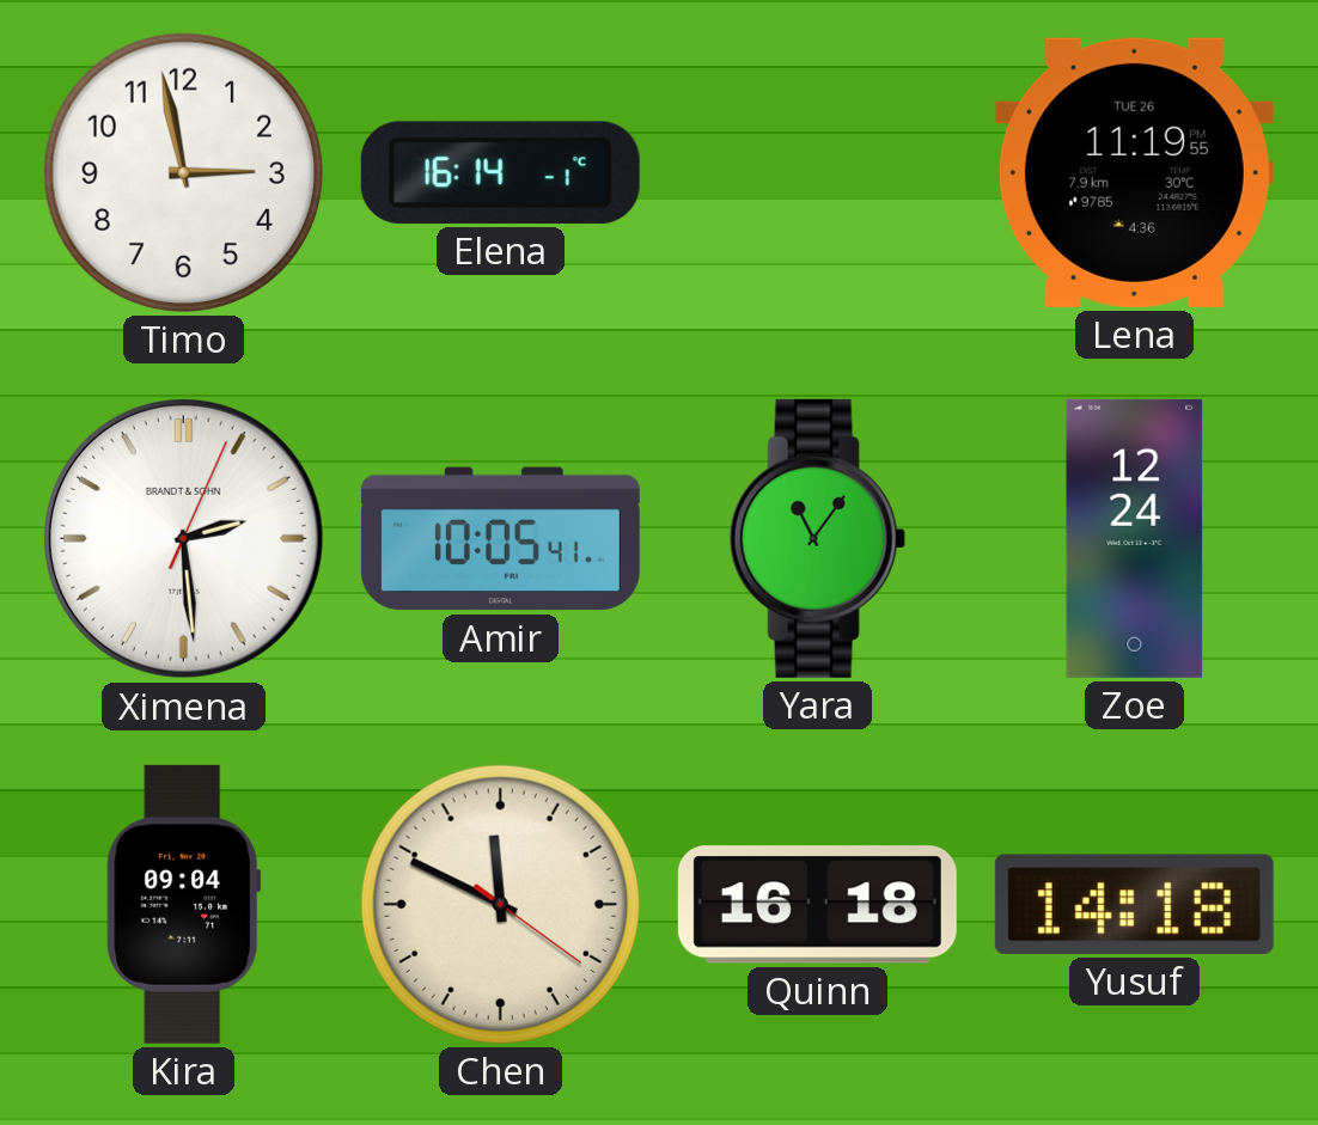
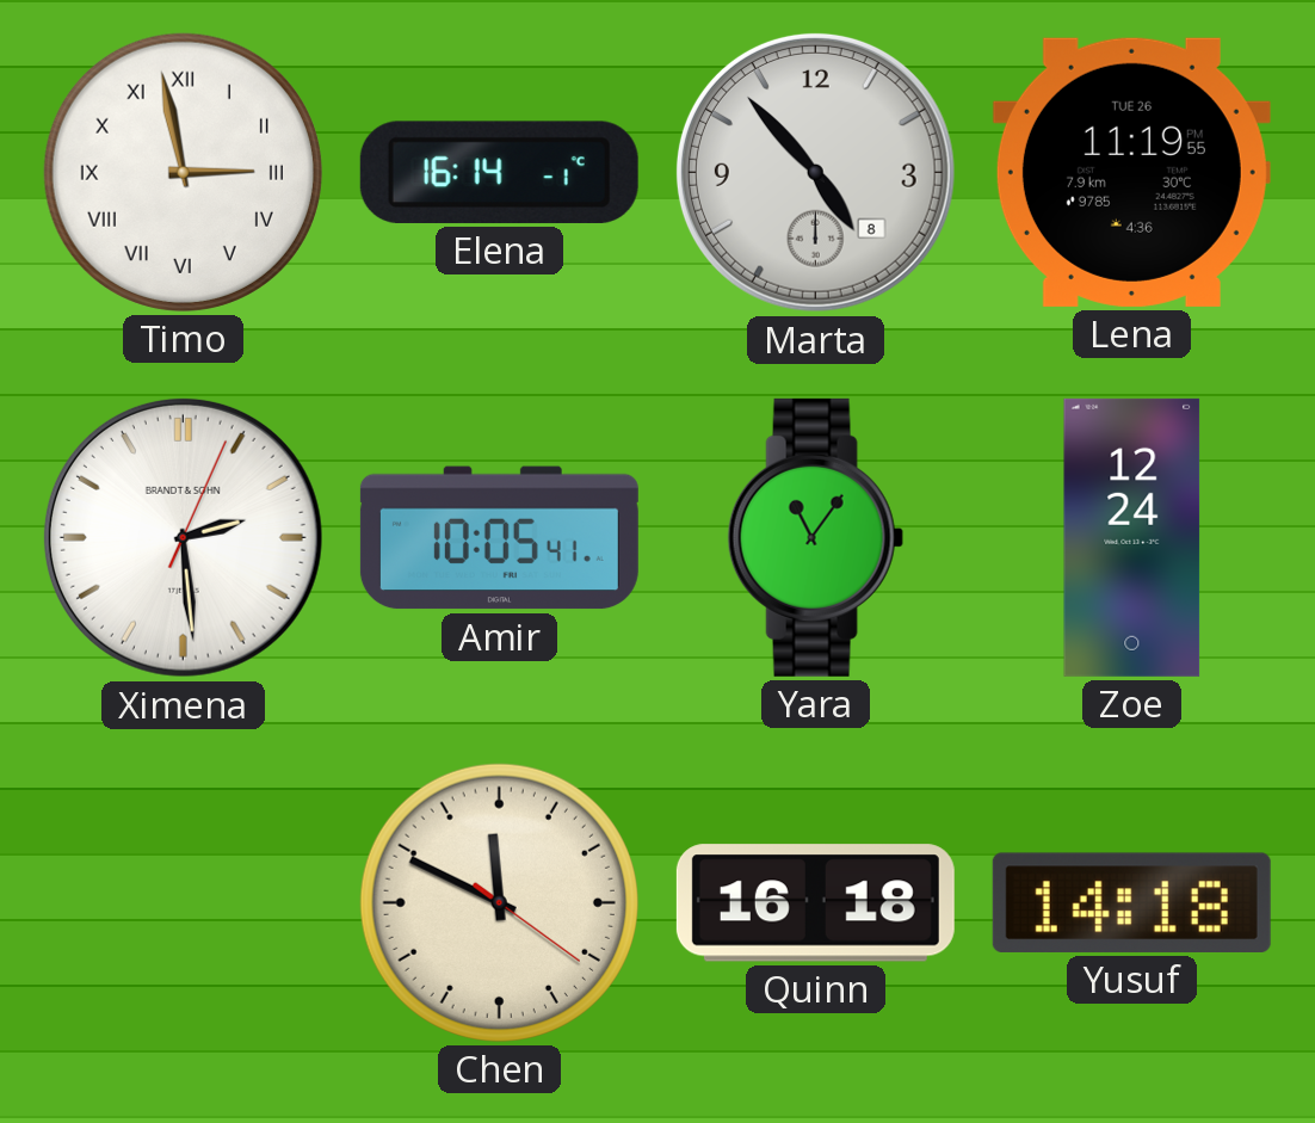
Timo numerals: Arabic -> Roman
Marta: none -> 4:53
Kira: 09:04 -> none
